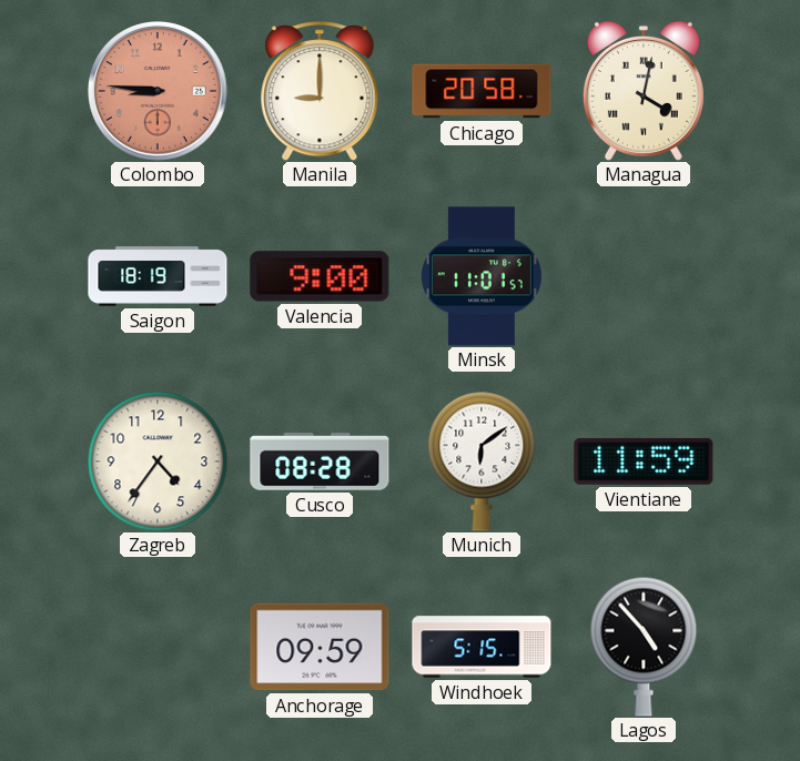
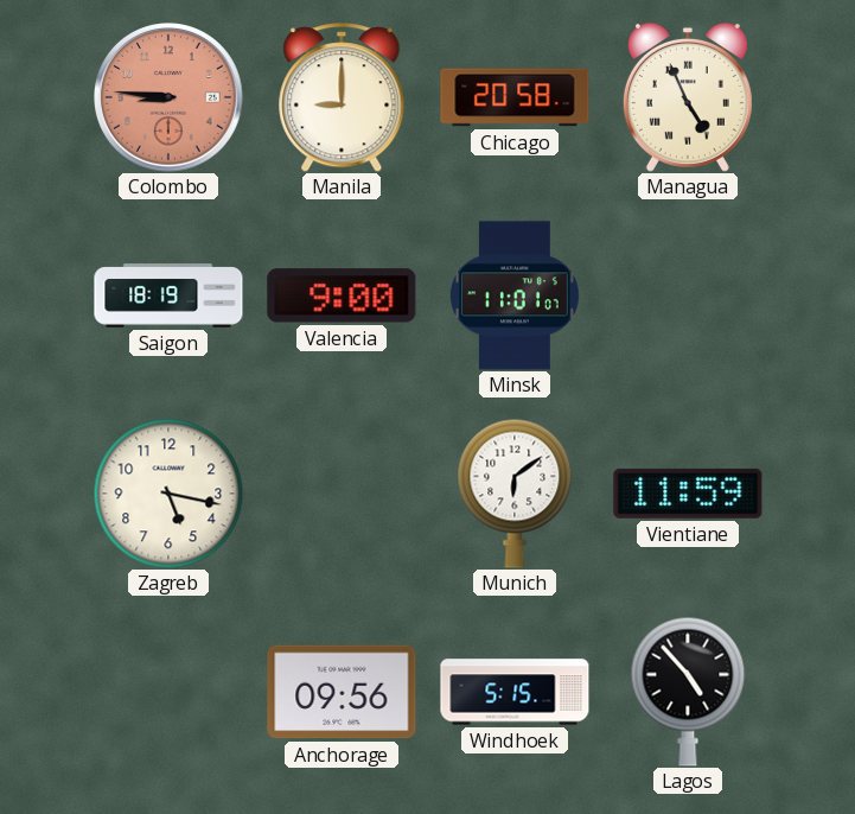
Managua: 4:02 -> 4:56
Minsk: 11:01:57 -> 11:01:07
Zagreb: 4:36 -> 5:17
Cusco: 08:28 -> none
Anchorage: 09:59 -> 09:56
